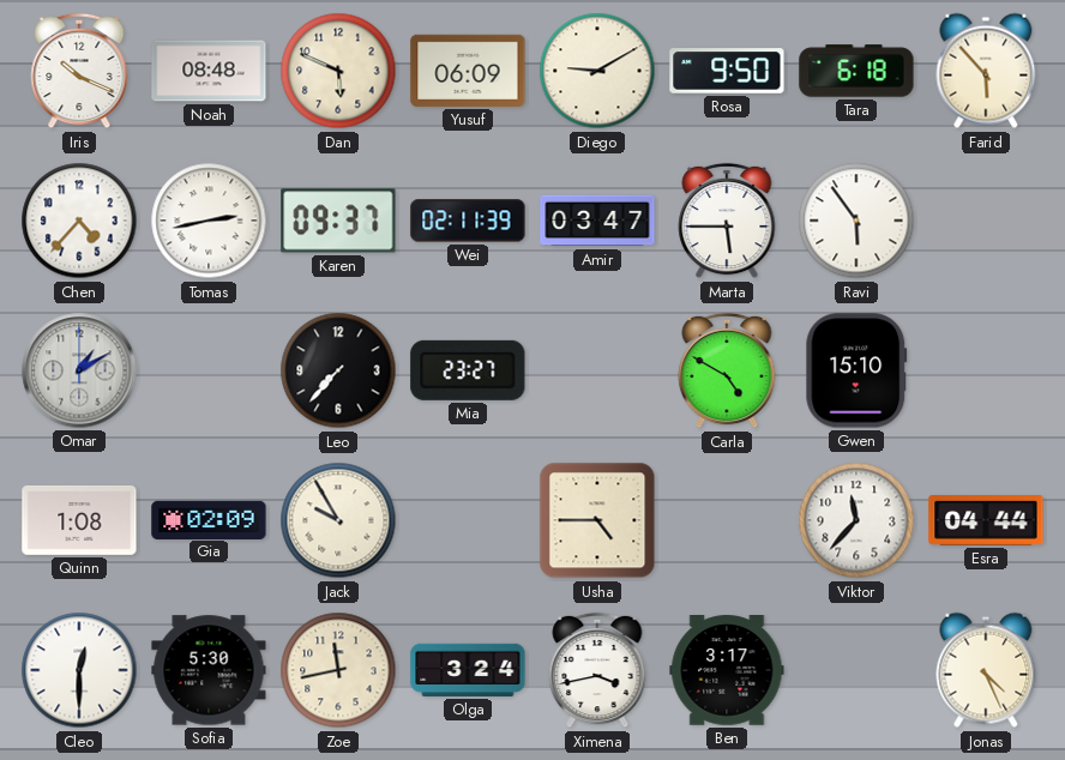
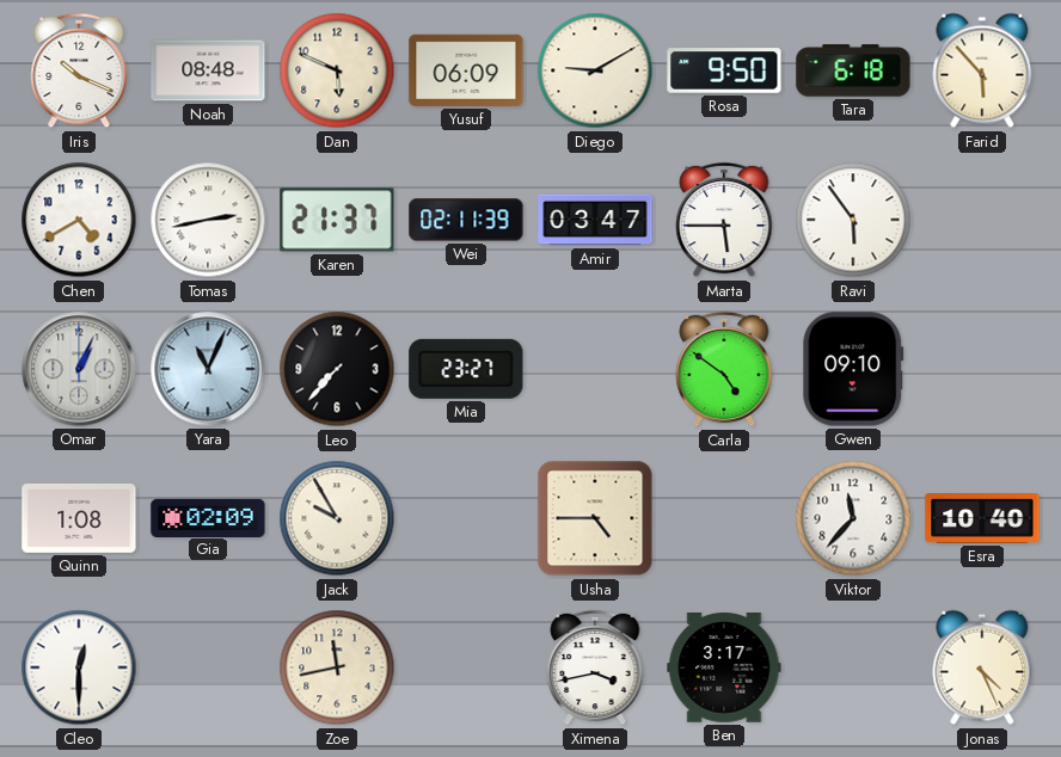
Chen: 4:37 -> 4:40
Karen: 09:37 -> 21:37
Omar: 1:10 -> 1:04
Yara: none -> 11:04
Carla: 4:50 -> 4:51
Gwen: 15:10 -> 09:10
Esra: 04:44 -> 10:40
Sofia: 5:30 -> none
Olga: 3:24 -> none
